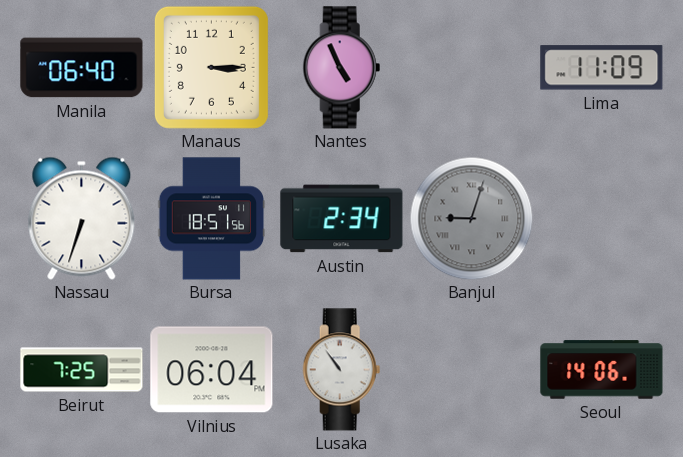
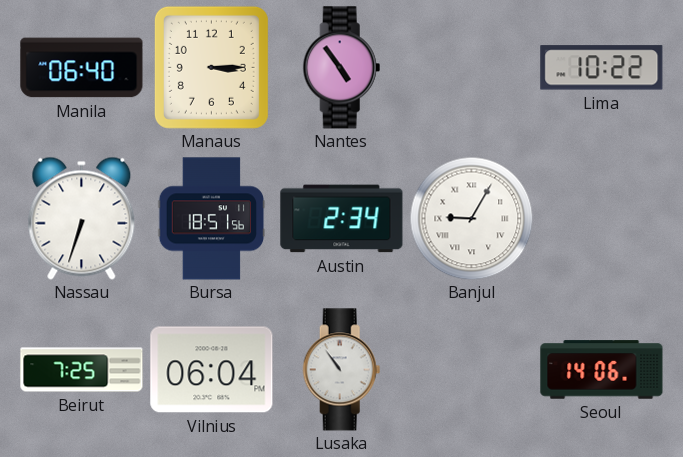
Nantes: 4:56 -> 4:54
Lima: 11:09 -> 10:22
Banjul: 9:03 -> 9:05
Banjul dial: grey -> white
